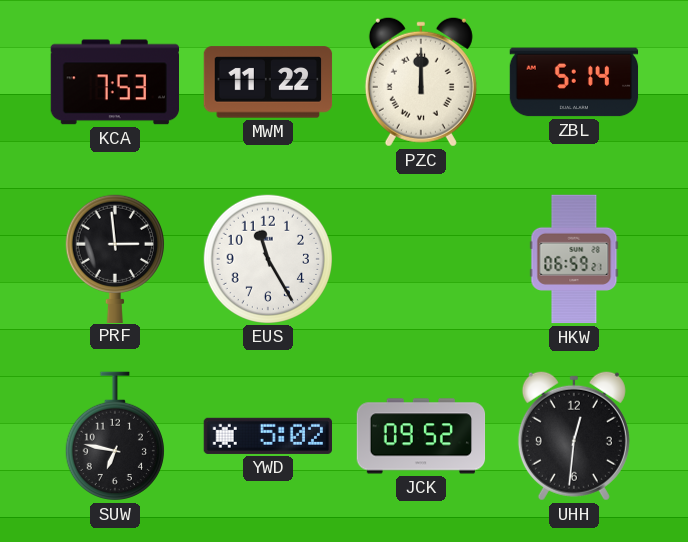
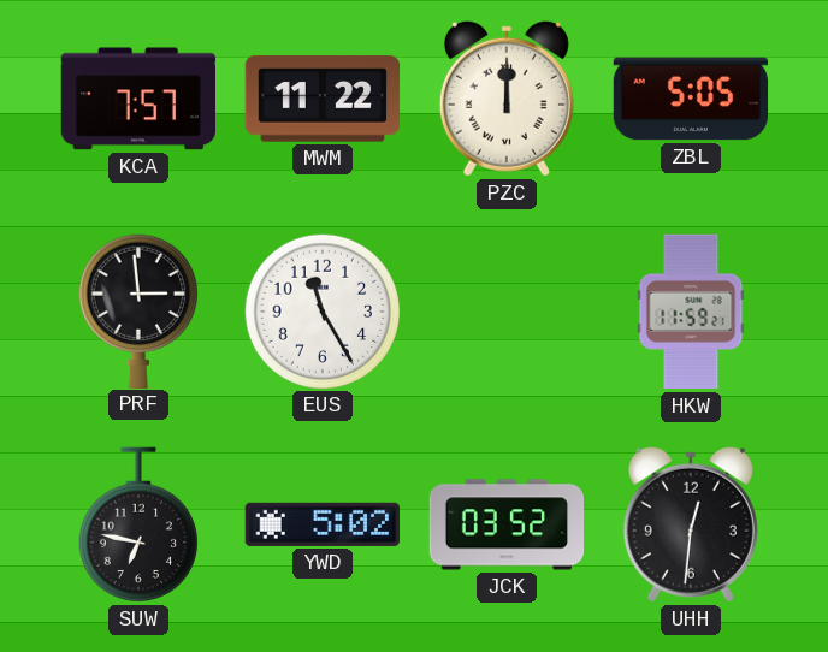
KCA: 7:53 -> 7:57
ZBL: 5:14 -> 5:05
HKW: 06:59 -> 11:59
JCK: 09:52 -> 03:52
